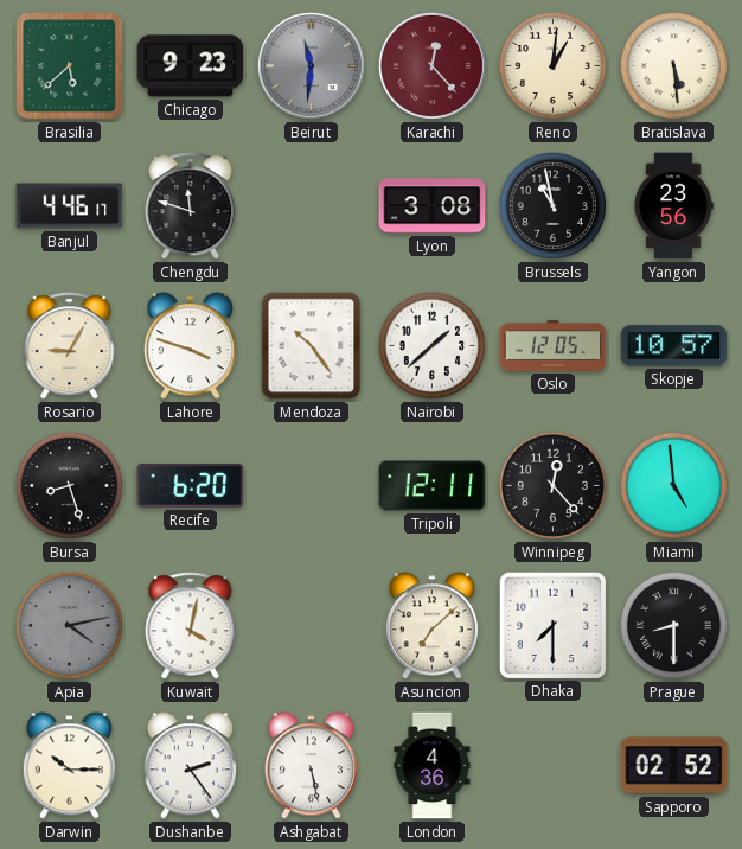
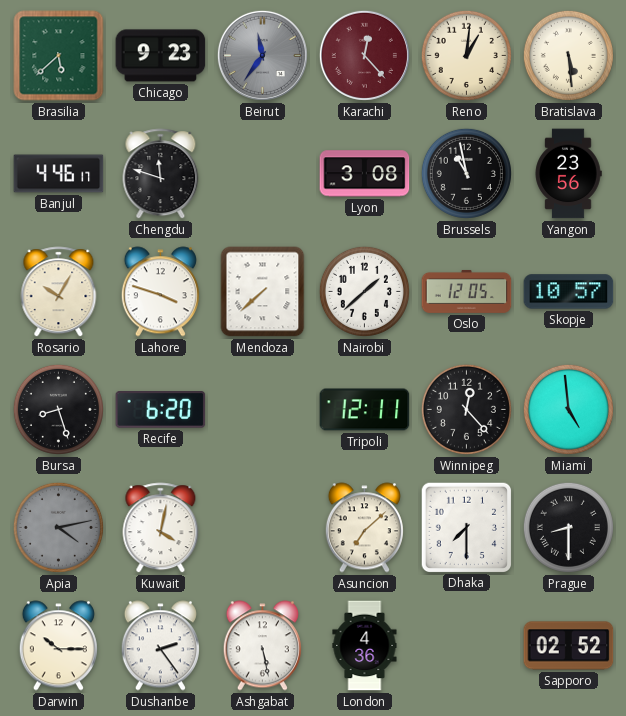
Beirut: 11:31 -> 11:36
Rosario: 9:05 -> 10:05
Mendoza: 10:24 -> 7:38
